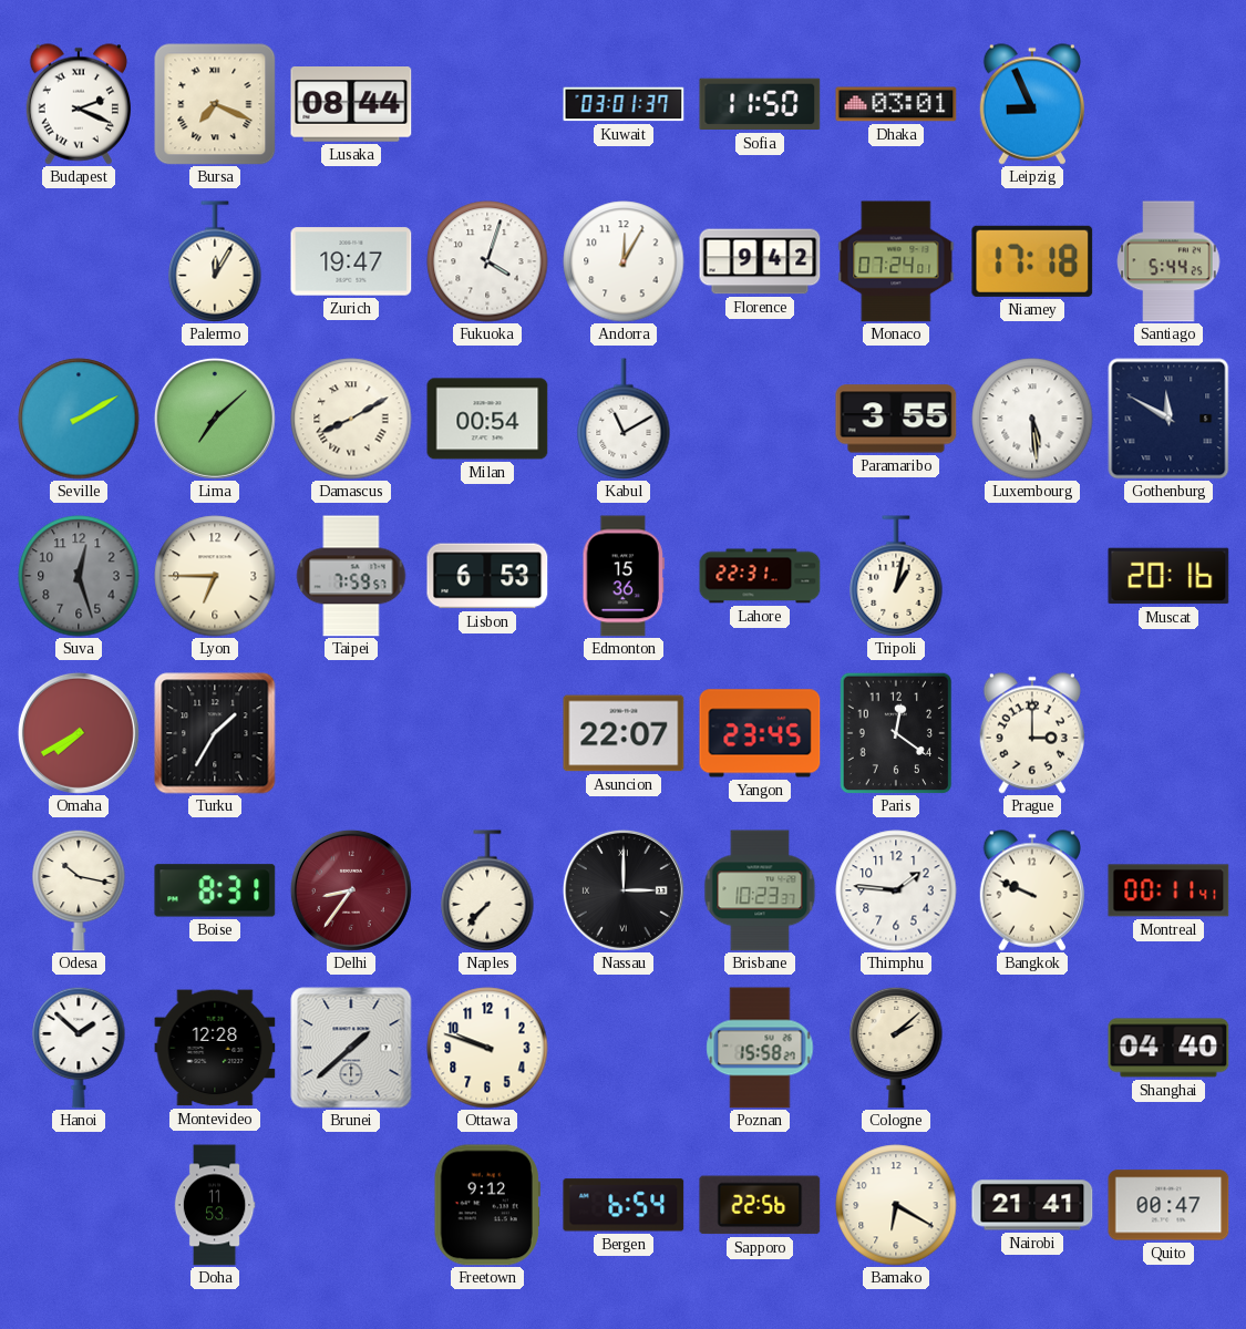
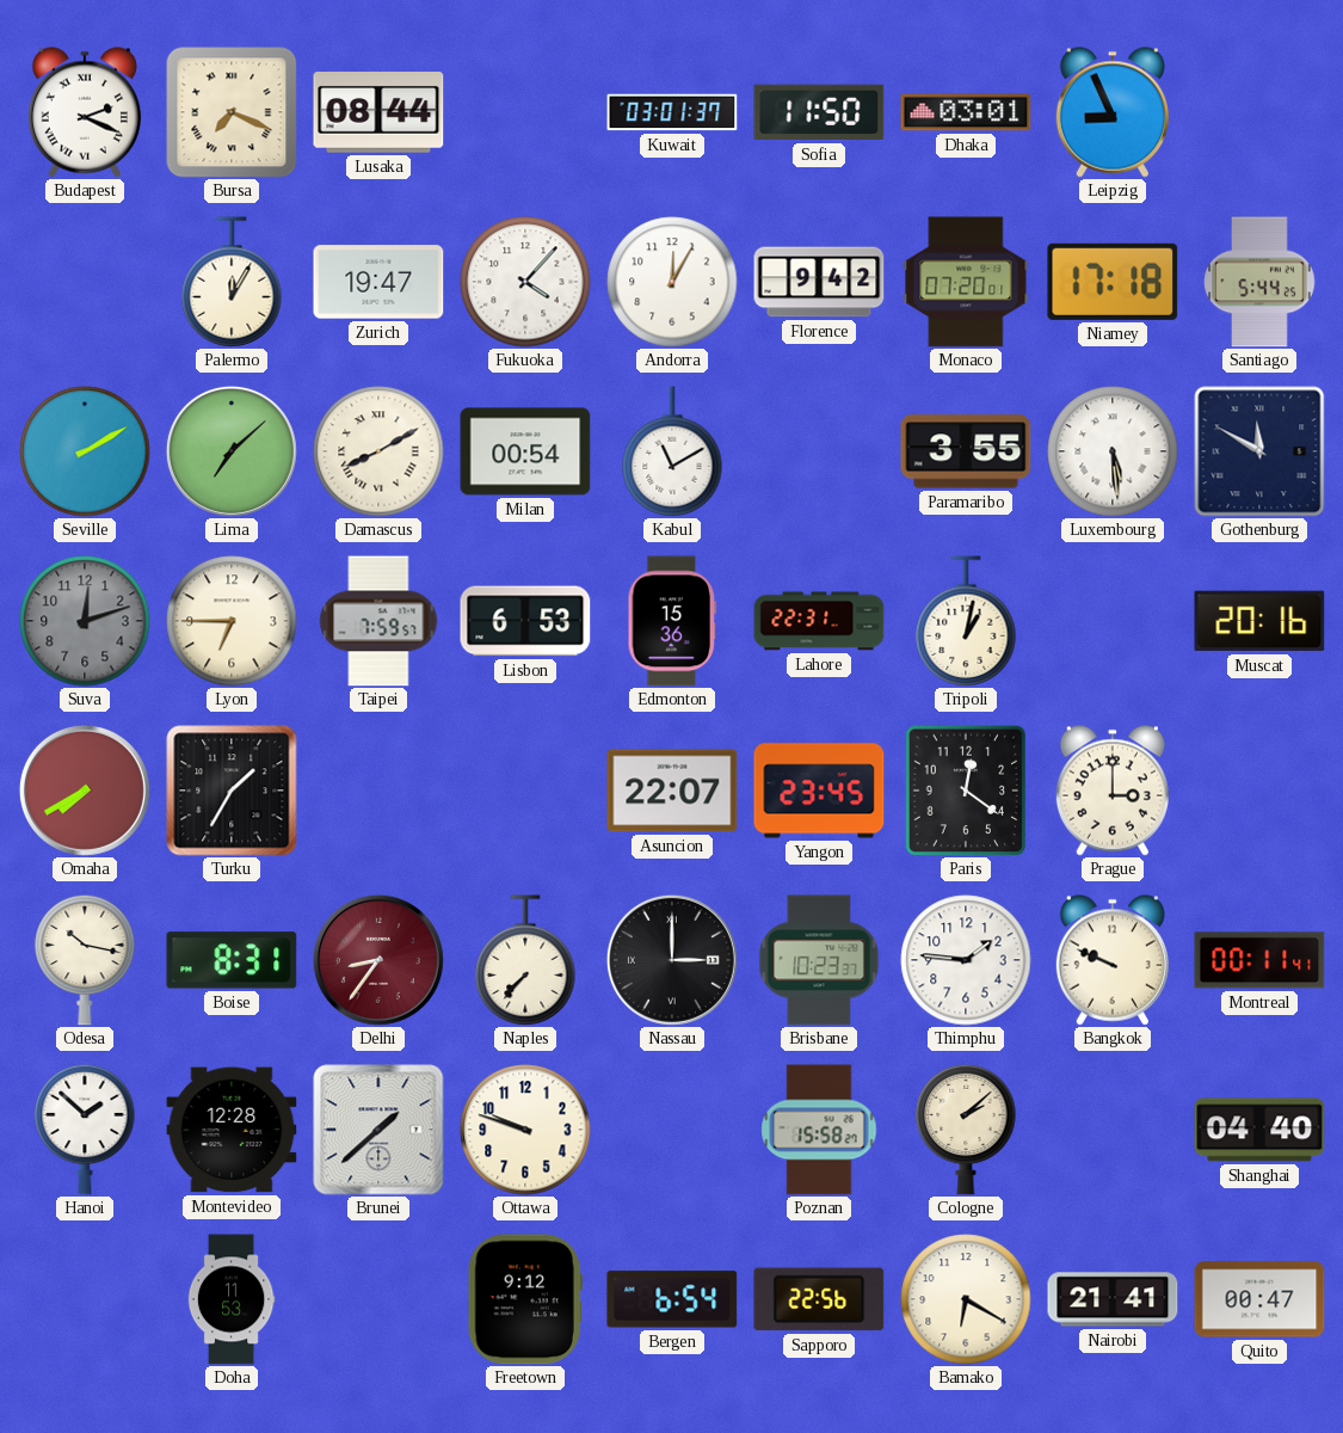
Fukuoka: 4:03 -> 4:07
Monaco: 07:24 -> 07:20
Suva: 12:27 -> 12:12
